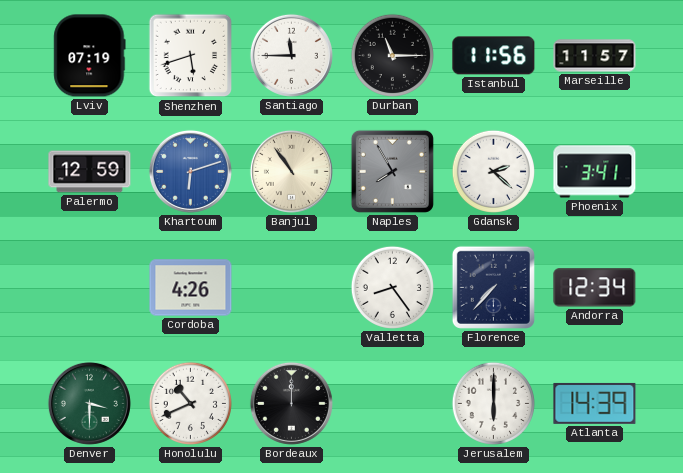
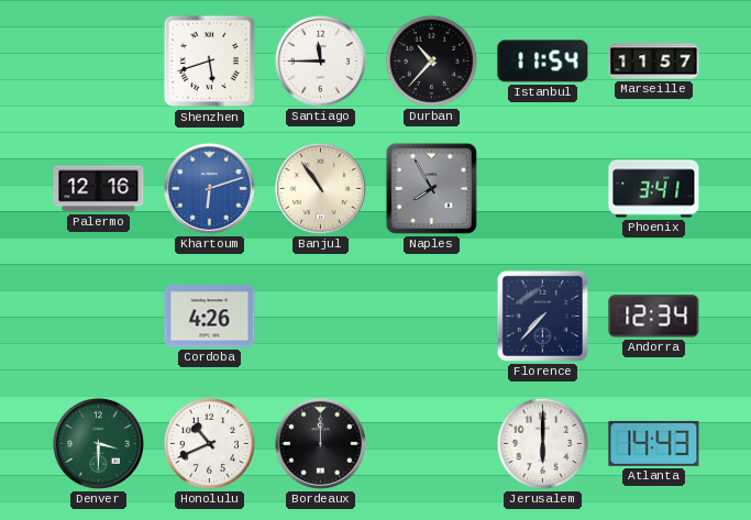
Lviv: 07:19 -> none
Durban: 11:15 -> 10:37
Istanbul: 11:56 -> 11:54
Palermo: 12:59 -> 12:16
Gdansk: 2:22 -> none
Valletta: 8:24 -> none
Atlanta: 14:39 -> 14:43
